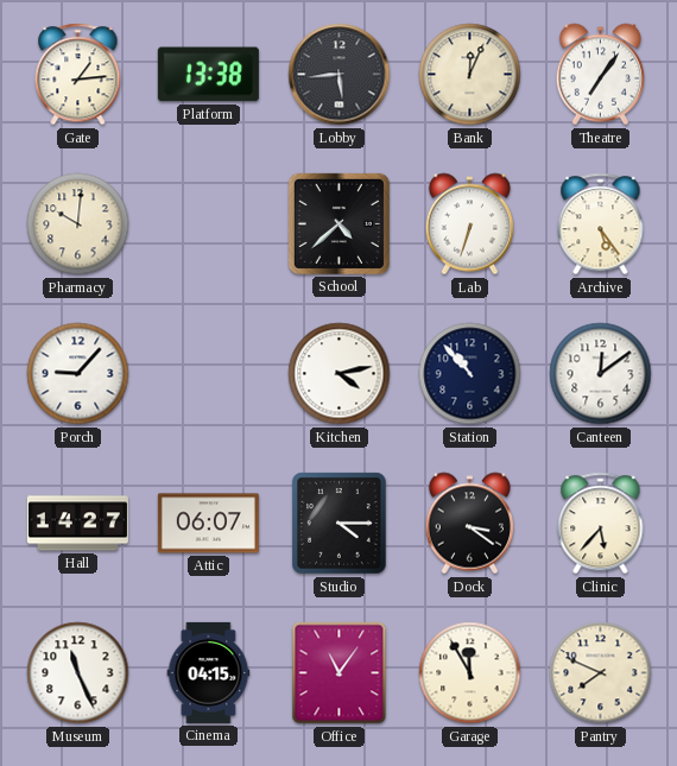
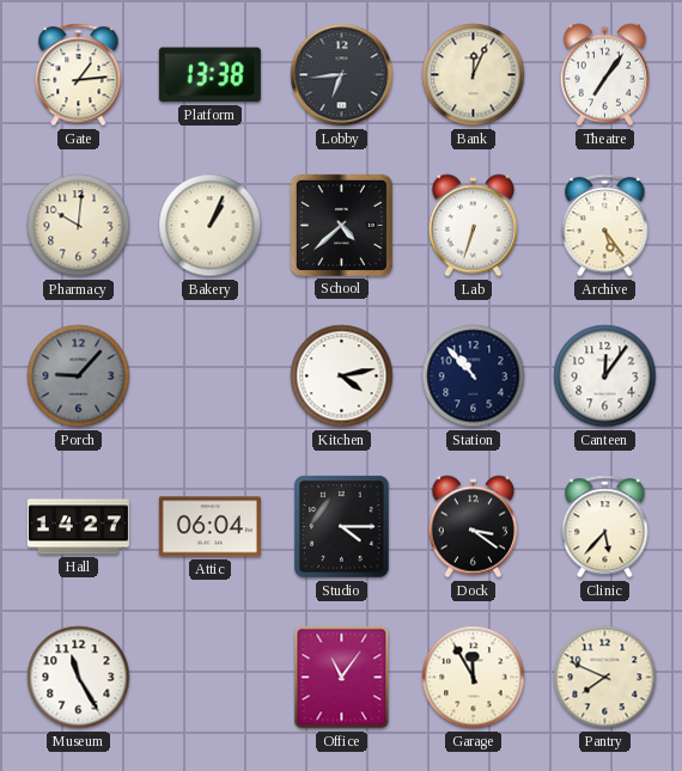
Lobby: 5:44 -> 6:44
Bakery: none -> 1:04
Porch dial: white -> grey
Canteen: 12:09 -> 12:06
Attic: 06:07 -> 06:04
Museum: 11:26 -> 11:25
Cinema: 04:15 -> none
